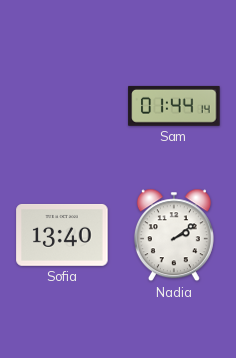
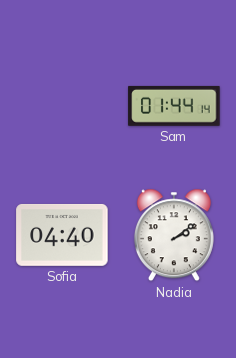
Sofia: 13:40 -> 04:40
